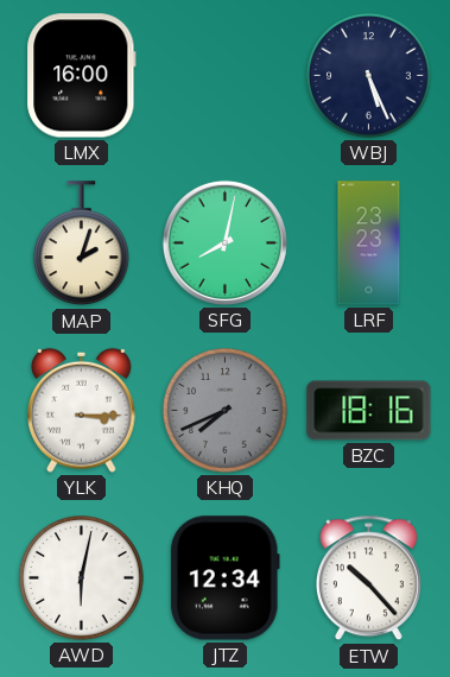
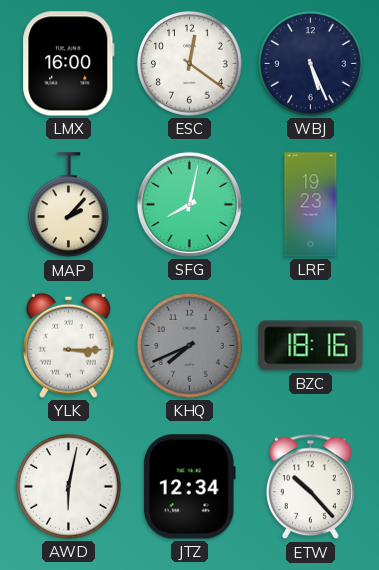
ESC: none -> 12:21
MAP: 2:03 -> 2:07
LRF: 23:23 -> 19:23
